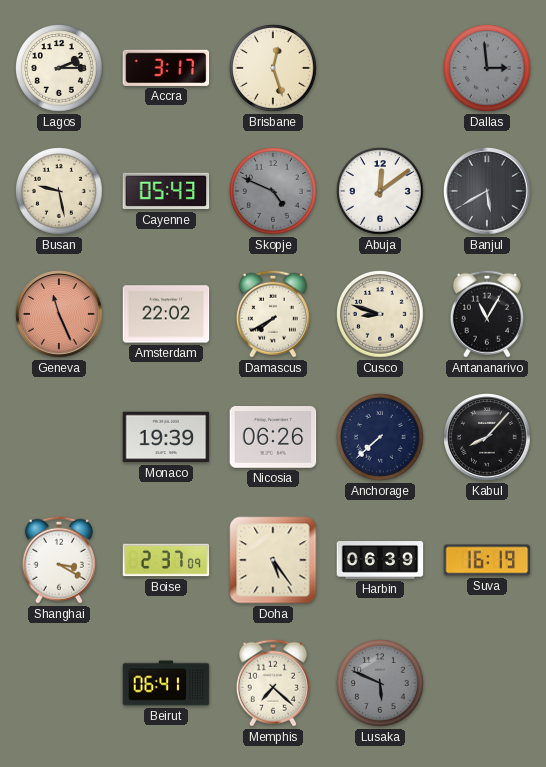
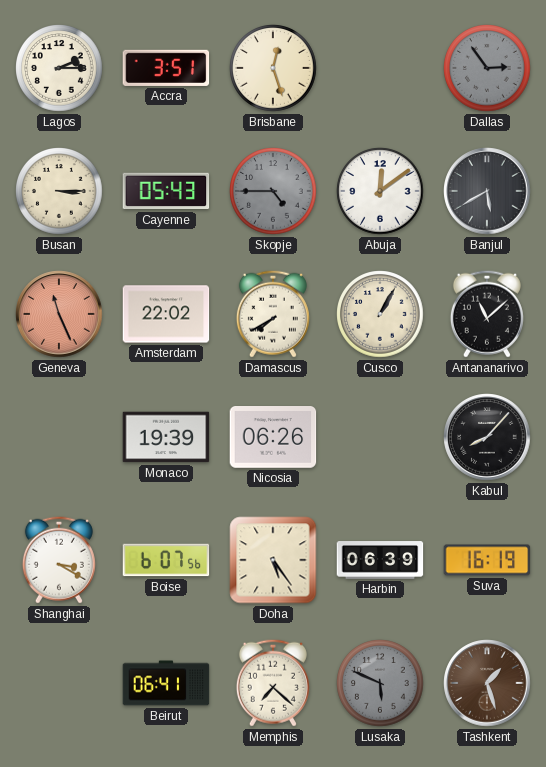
Accra: 3:17 -> 3:51
Dallas: 2:59 -> 2:54
Busan: 9:28 -> 3:15
Skopje: 4:49 -> 4:45
Cusco: 8:48 -> 1:05
Antananarivo: 11:05 -> 11:08
Anchorage: 7:38 -> none
Boise: 2:37 -> 6:07
Tashkent: none -> 1:27
